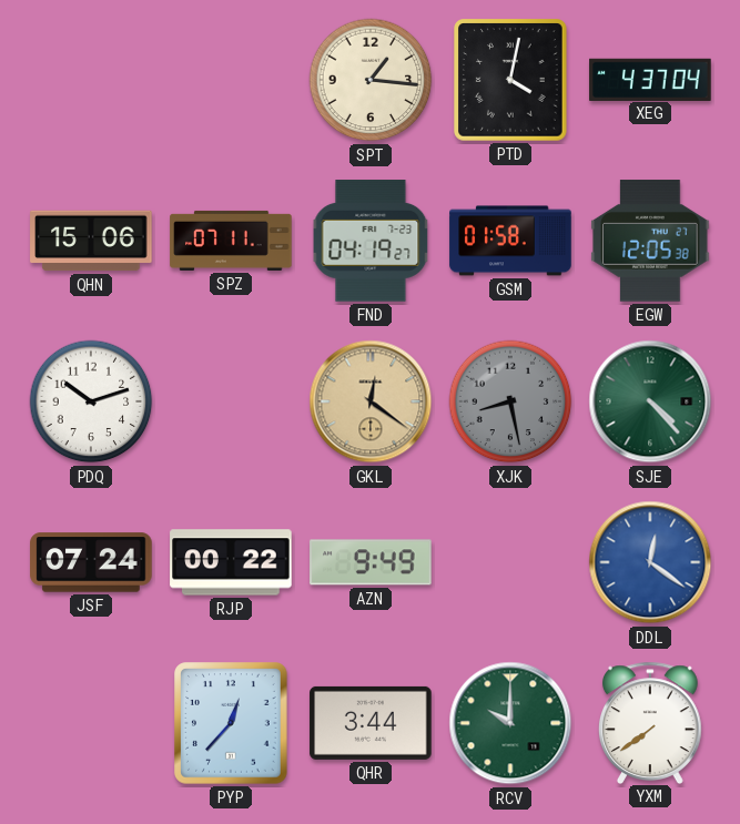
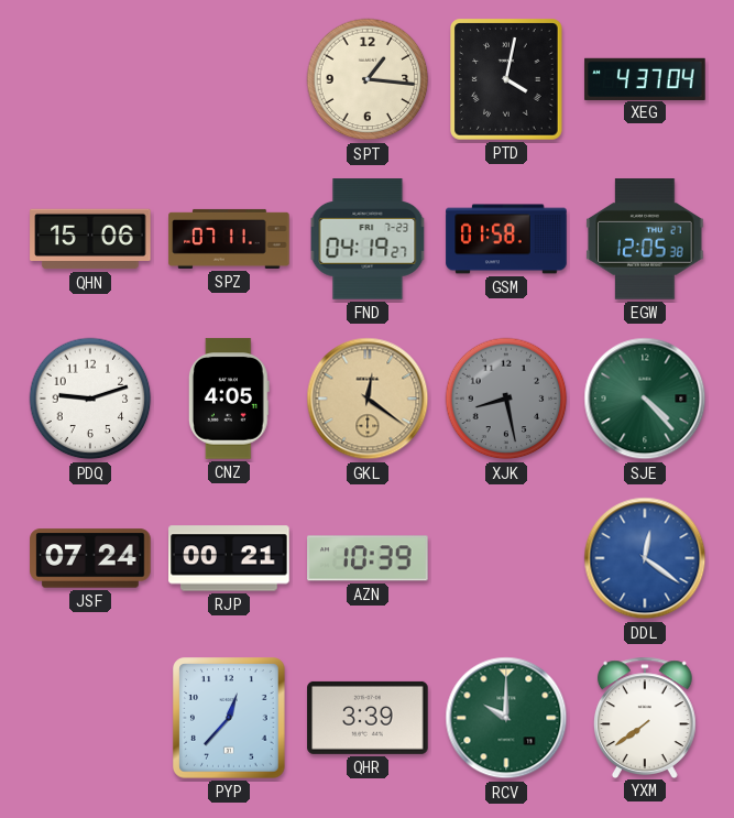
PDQ: 10:12 -> 9:12
CNZ: none -> 4:05
RJP: 00:22 -> 00:21
AZN: 9:49 -> 10:39
QHR: 3:44 -> 3:39
